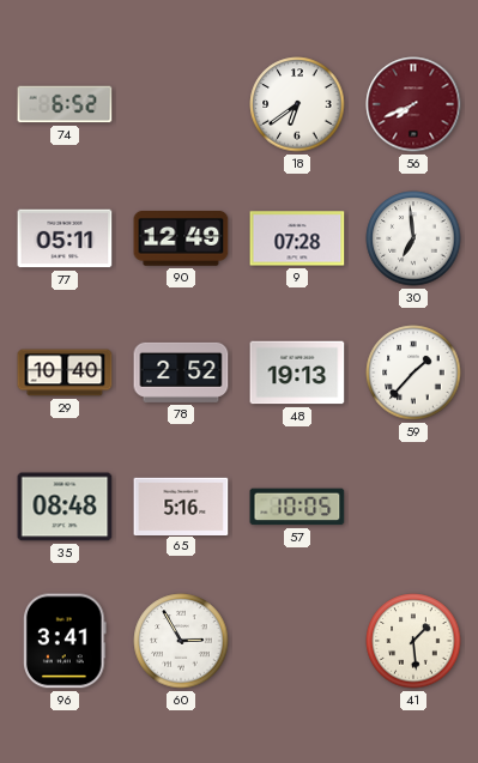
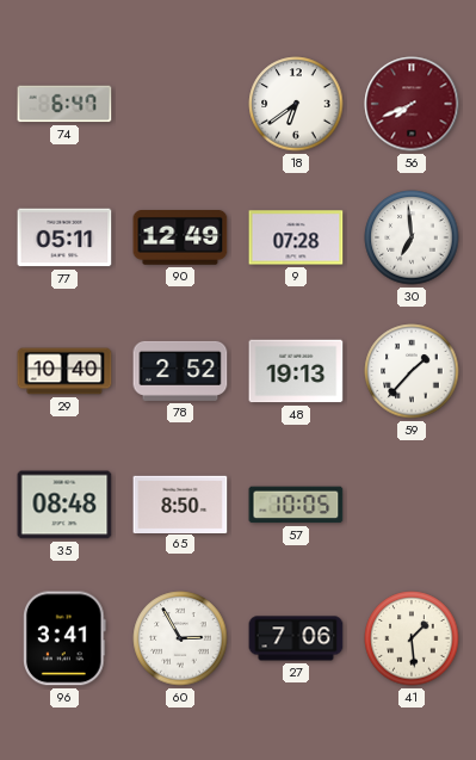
74: 6:52 -> 6:47
65: 5:16 -> 8:50
27: none -> 7:06
